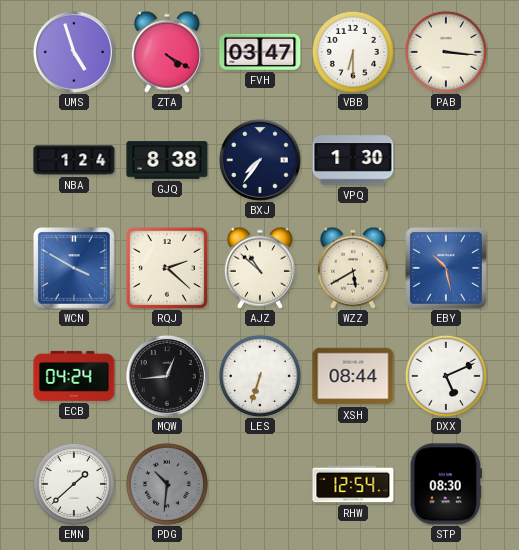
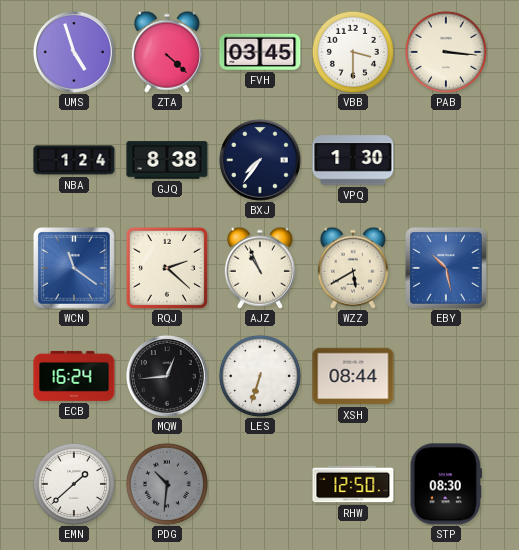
ZTA: 4:20 -> 4:22
FVH: 03:47 -> 03:45
VBB: 6:30 -> 3:30
WCN: 3:50 -> 11:21
AJZ: 10:52 -> 10:56
ECB: 04:24 -> 16:24
DXX: 5:11 -> none
RHW: 12:54 -> 12:50
